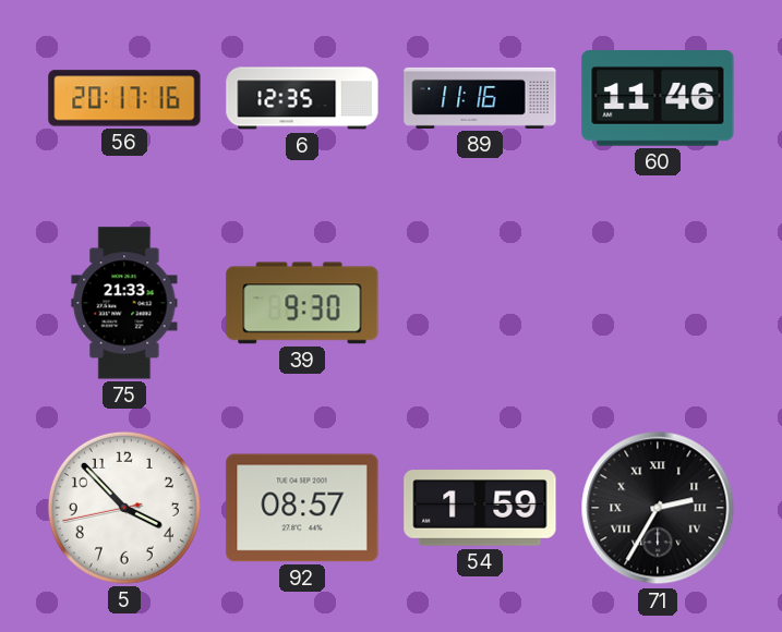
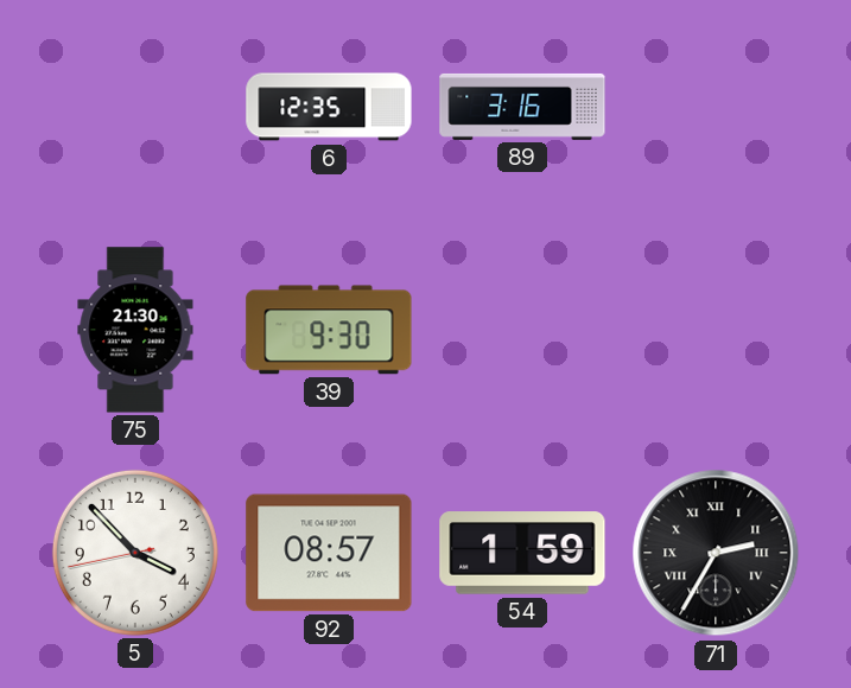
56: 20:17 -> none
89: 11:16 -> 3:16
60: 11:46 -> none
75: 21:33 -> 21:30
